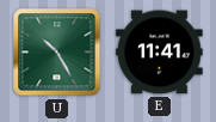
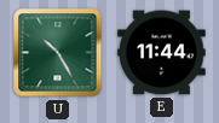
E: 11:41 -> 11:44
